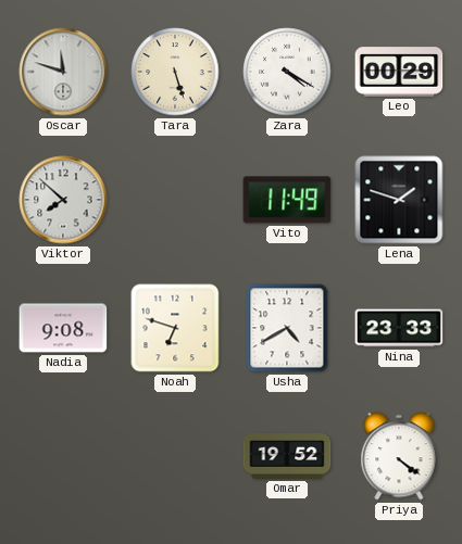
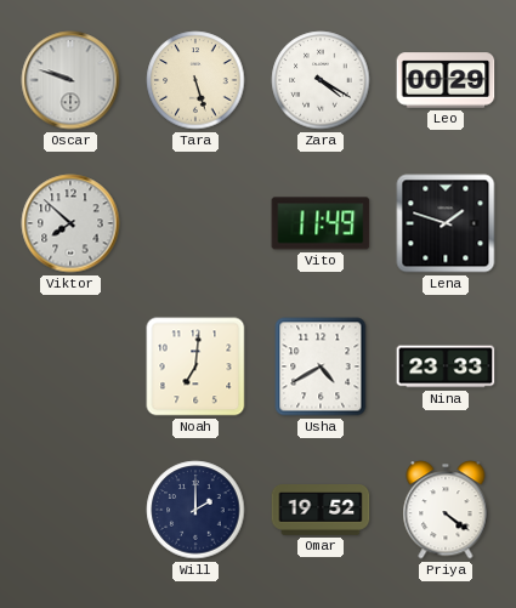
Oscar: 11:48 -> 9:48
Nadia: 9:08 -> none
Noah: 6:48 -> 7:01
Will: none -> 2:00
